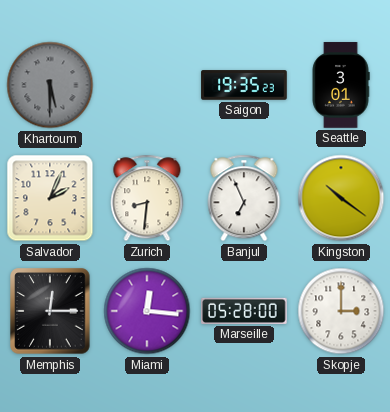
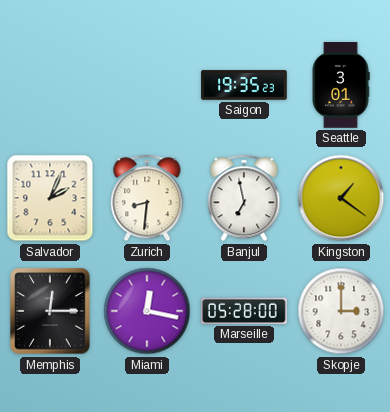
Khartoum: 5:30 -> none
Banjul: 6:56 -> 6:58
Kingston: 10:21 -> 1:21
Miami: 12:16 -> 12:17
